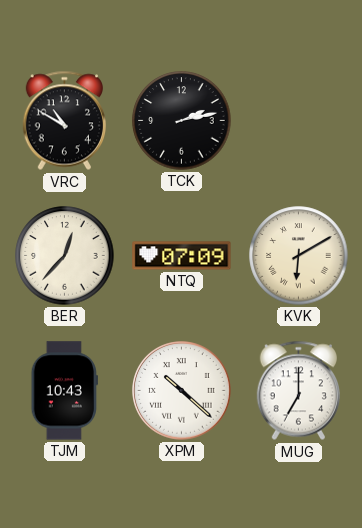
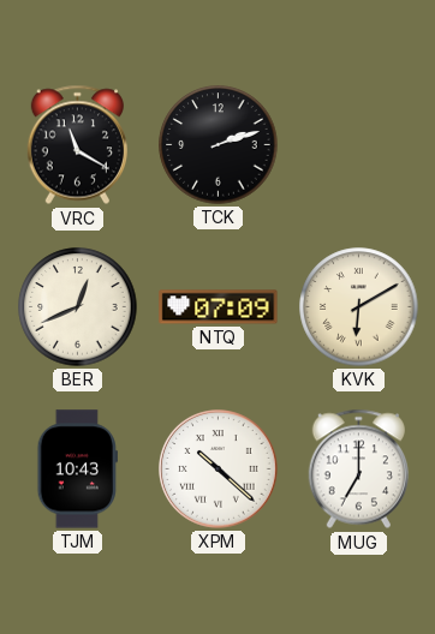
VRC: 10:50 -> 11:20
TCK: 2:13 -> 2:12
BER: 12:37 -> 12:41
